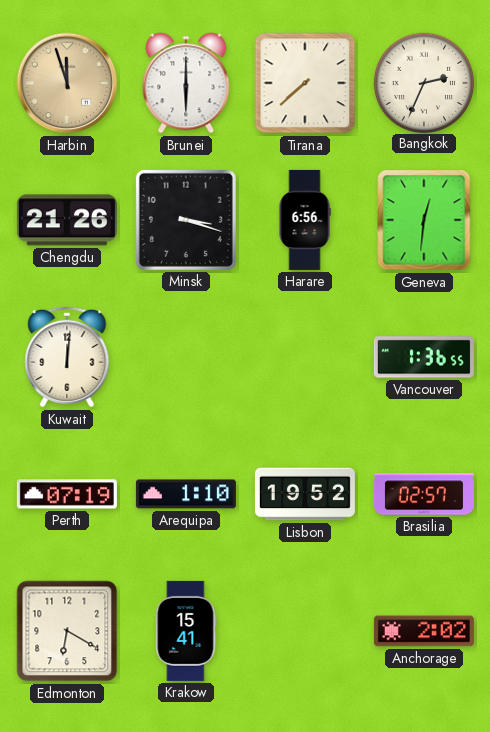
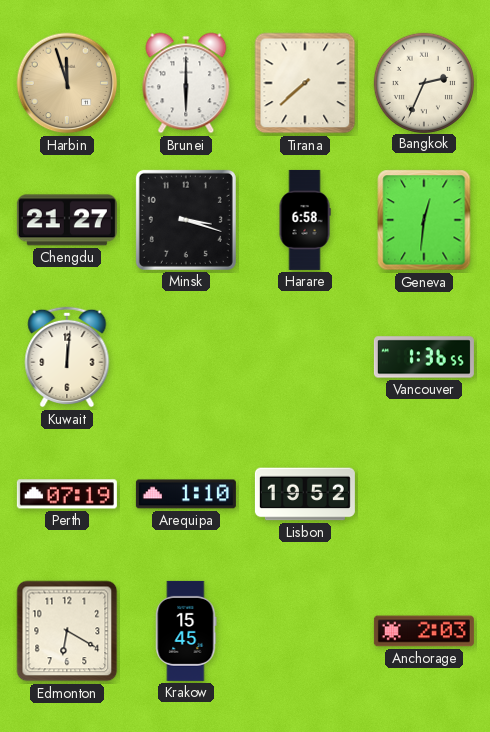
Chengdu: 21:26 -> 21:27
Harare: 6:56 -> 6:58
Brasilia: 02:57 -> none
Krakow: 15:41 -> 15:45
Anchorage: 2:02 -> 2:03
